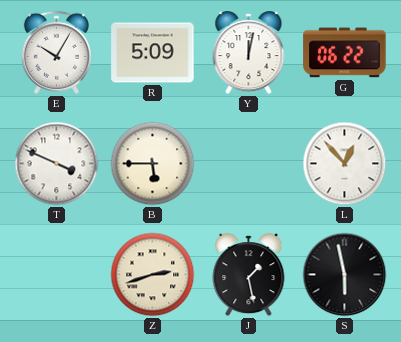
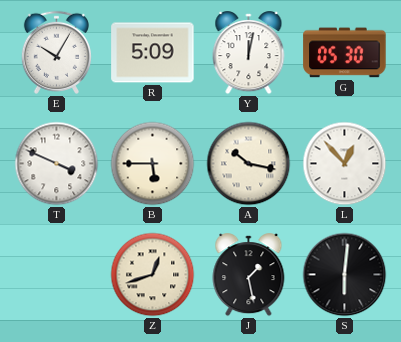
G: 06:22 -> 05:30
A: none -> 10:17
Z: 2:42 -> 12:42
S: 5:58 -> 6:01
